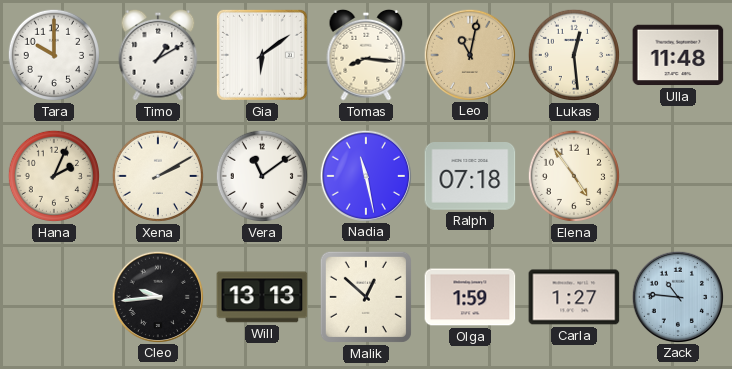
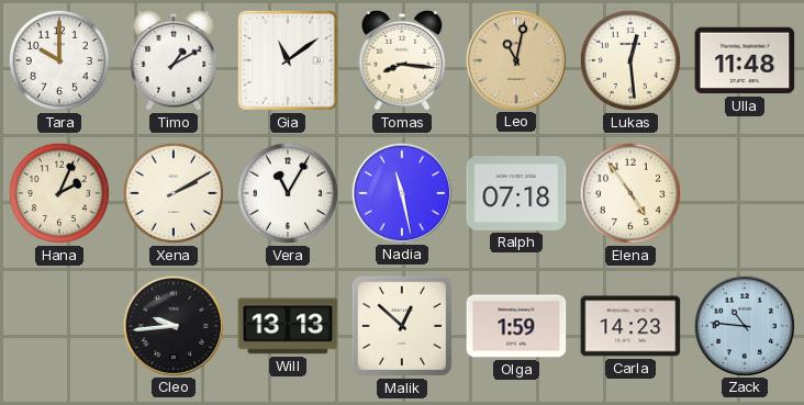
Gia: 6:09 -> 11:09
Vera: 11:09 -> 11:05
Carla: 1:27 -> 14:23
